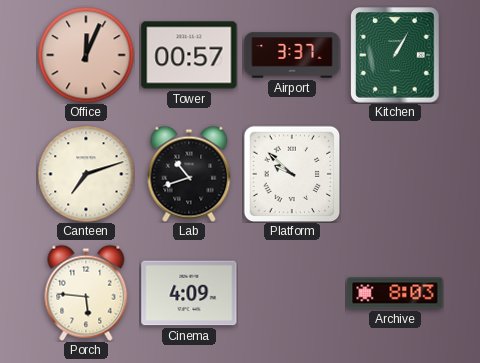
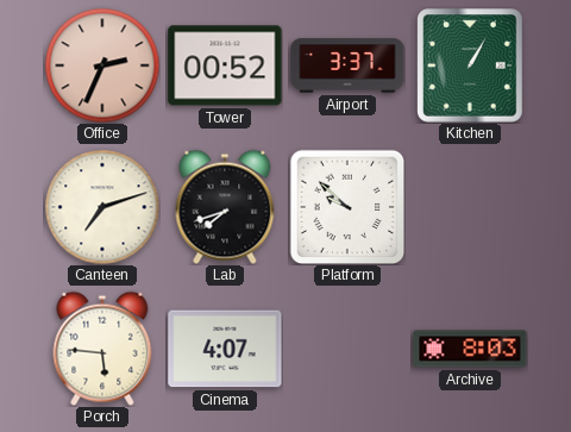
Office: 12:04 -> 2:34
Tower: 00:57 -> 00:52
Lab: 10:42 -> 7:42
Cinema: 4:09 -> 4:07
